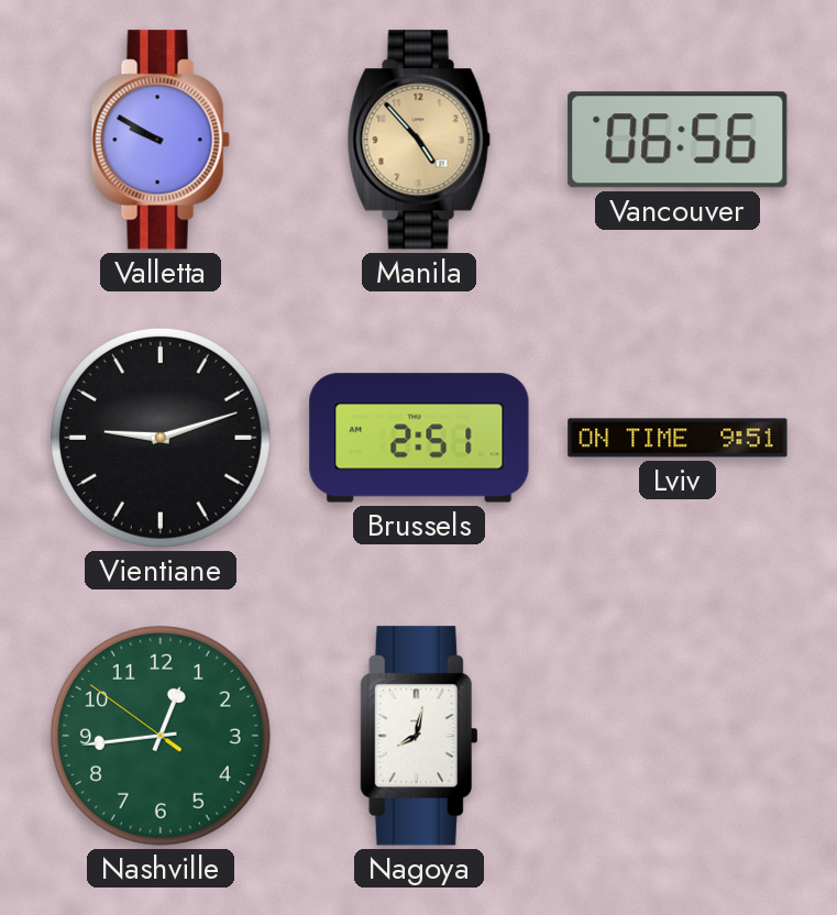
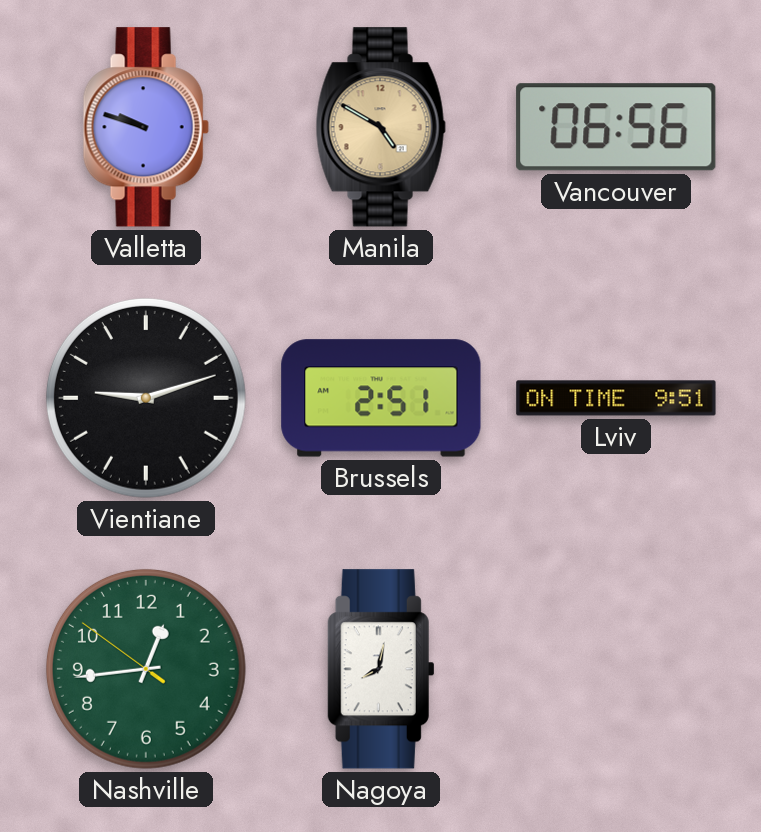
Valletta: 9:50 -> 9:48
Manila: 4:53 -> 4:50
